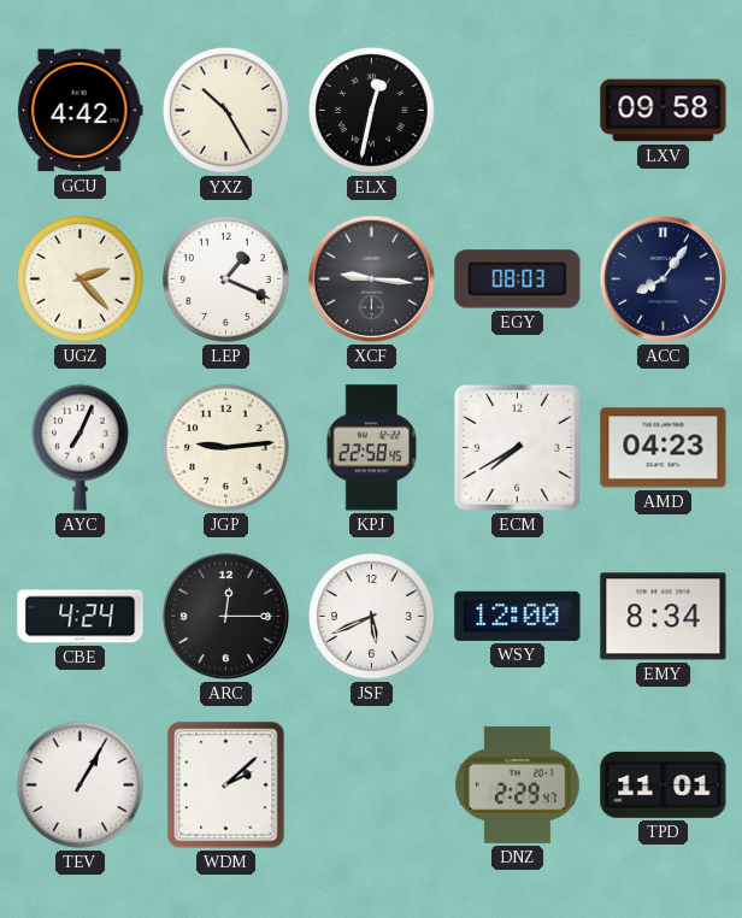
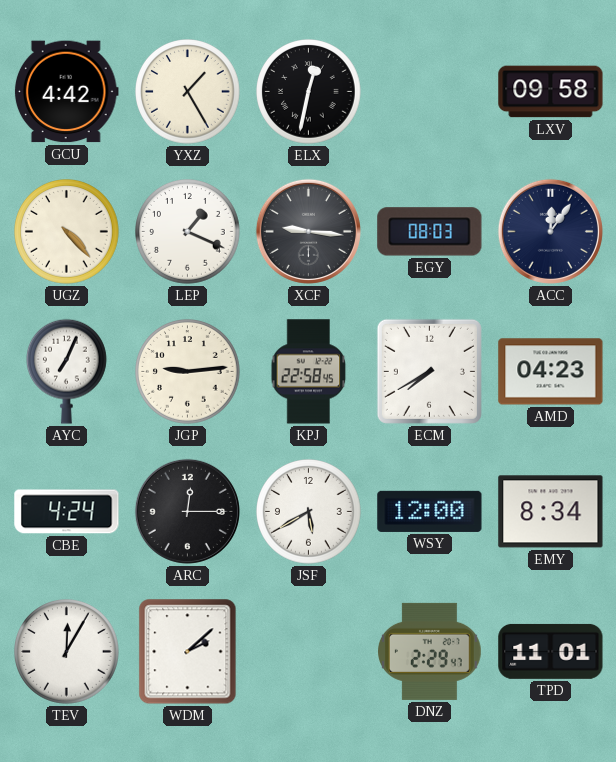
YXZ: 10:25 -> 1:25
UGZ: 2:23 -> 4:23
ACC: 8:06 -> 12:06
JSF: 5:41 -> 5:40
TEV: 1:05 -> 12:05
